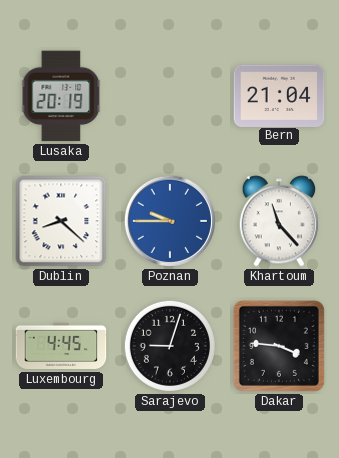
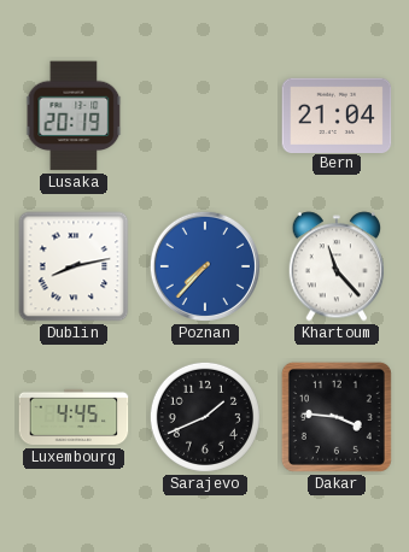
Dublin: 8:22 -> 8:13
Poznan: 9:45 -> 7:37
Sarajevo: 9:03 -> 1:41
